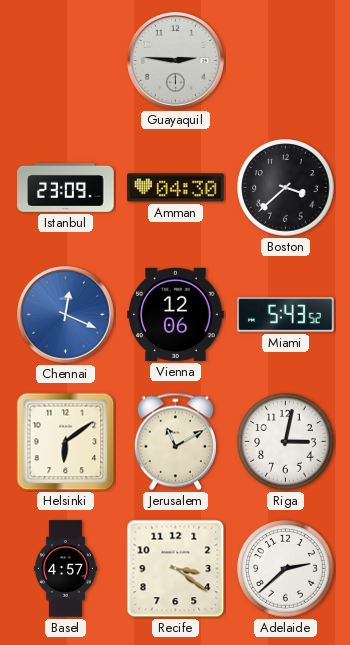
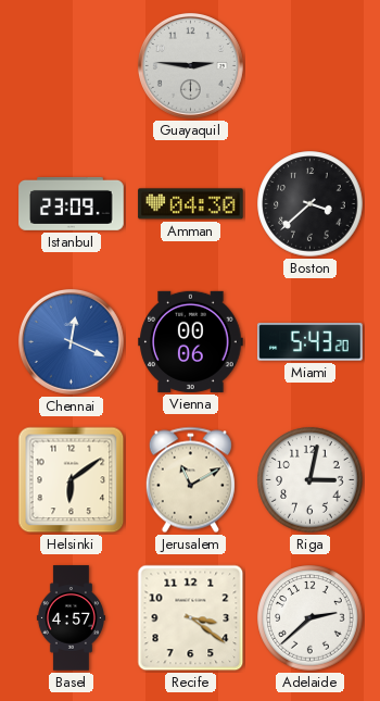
Vienna: 12:06 -> 00:06
Miami: 5:43:52 -> 5:43:20
